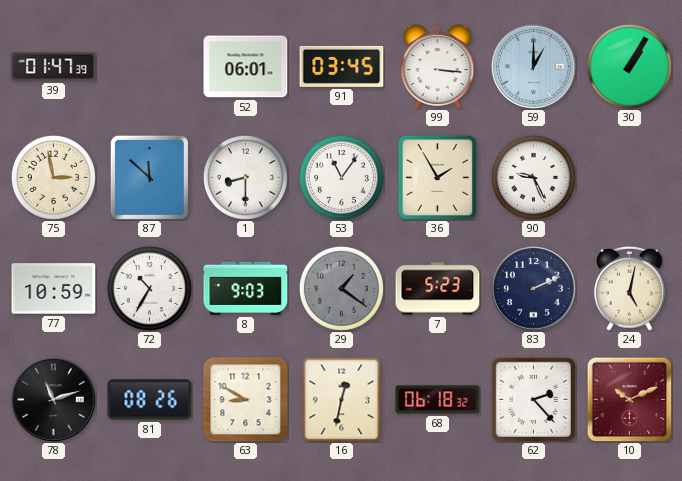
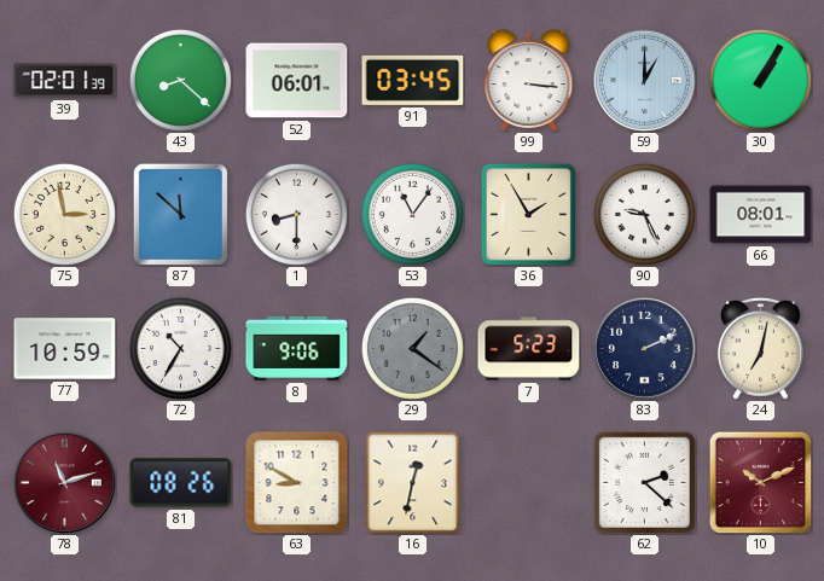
39: 01:47 -> 02:01
43: none -> 8:22
66: none -> 08:01
8: 9:03 -> 9:06
24: 5:02 -> 7:02
78 dial: black -> burgundy
68: 06:18 -> none
62: 2:23 -> 2:22
